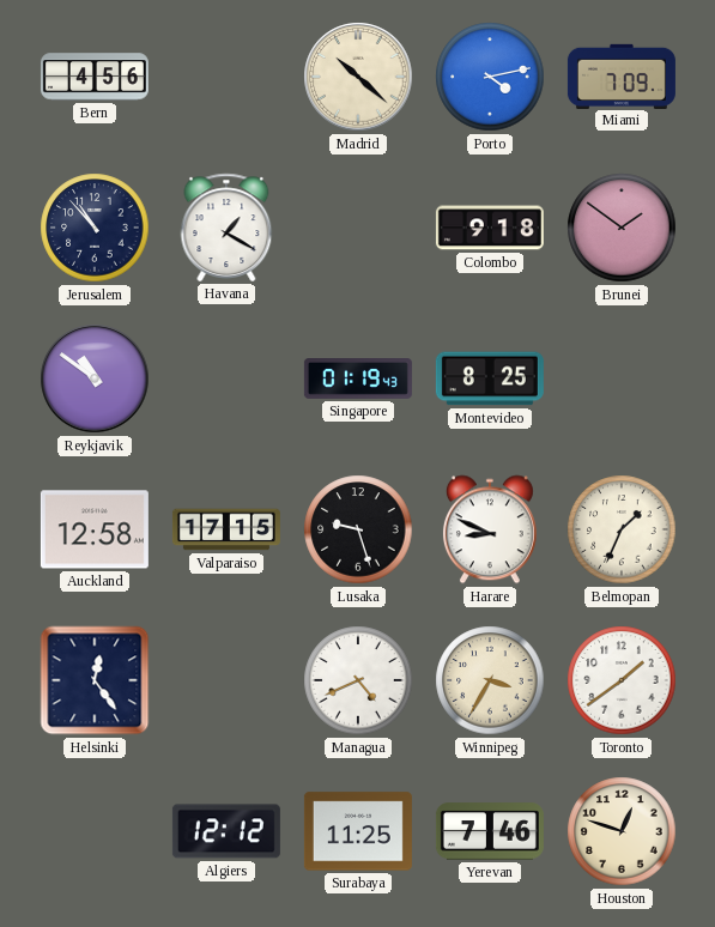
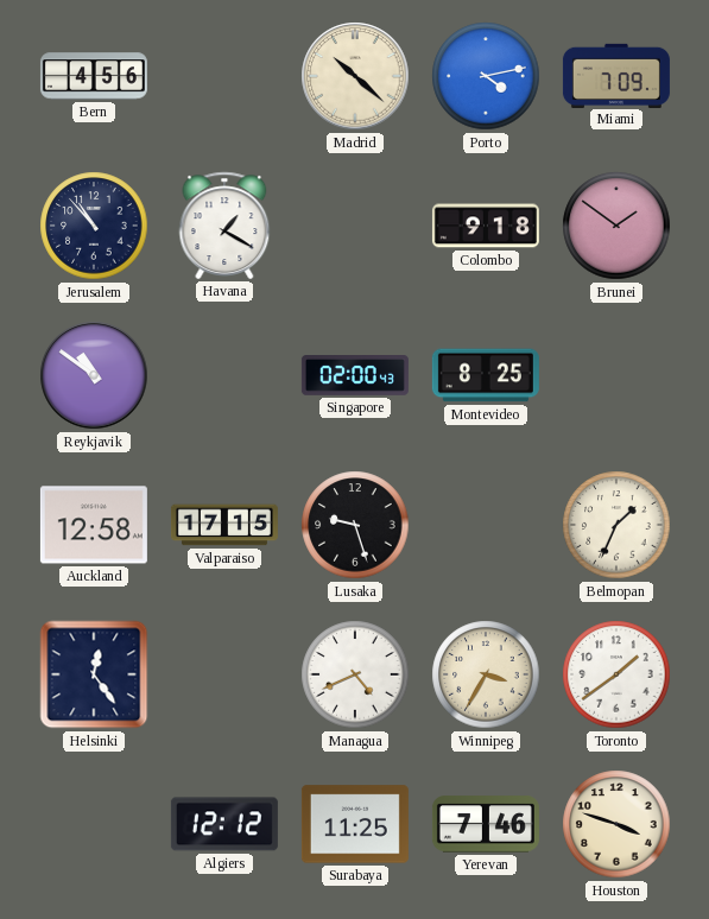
Singapore: 01:19 -> 02:00
Harare: 8:49 -> none
Houston: 12:48 -> 3:48
